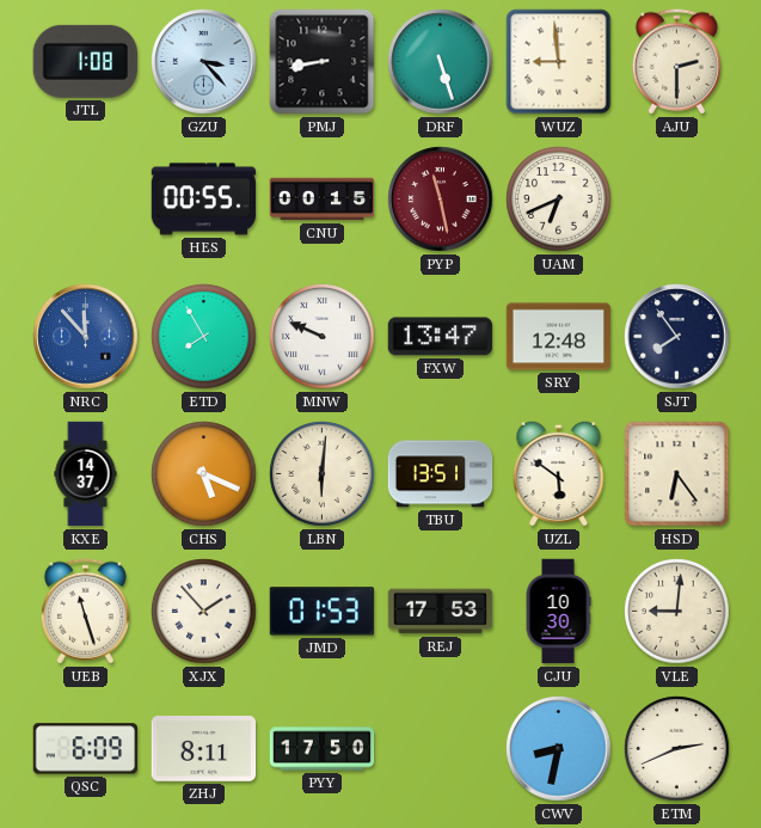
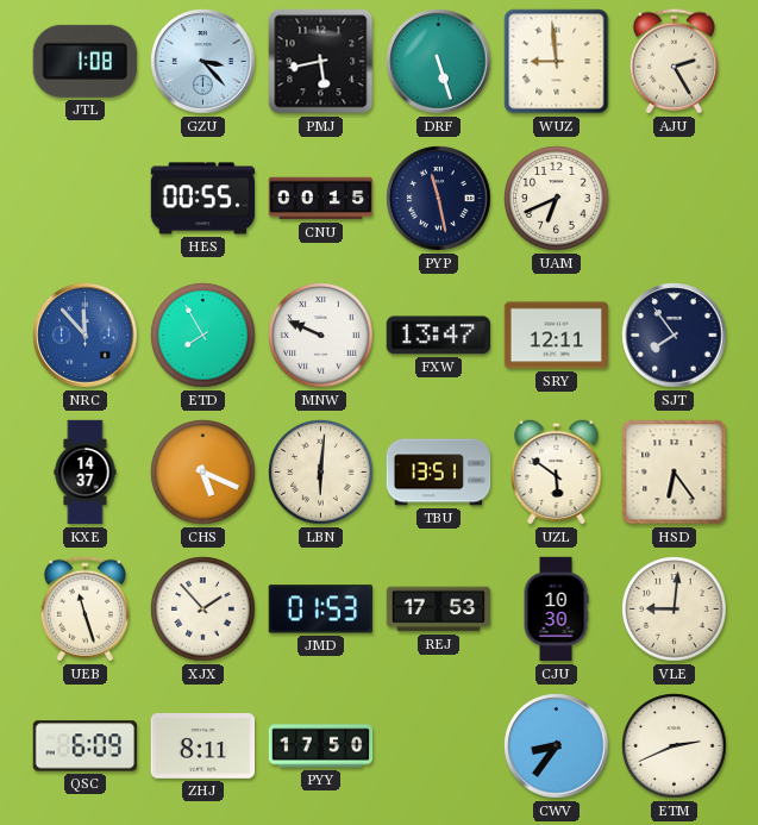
PMJ: 8:43 -> 5:43
AJU: 2:30 -> 2:25
PYP dial: burgundy -> navy
SRY: 12:48 -> 12:11
CWV: 8:32 -> 8:36
